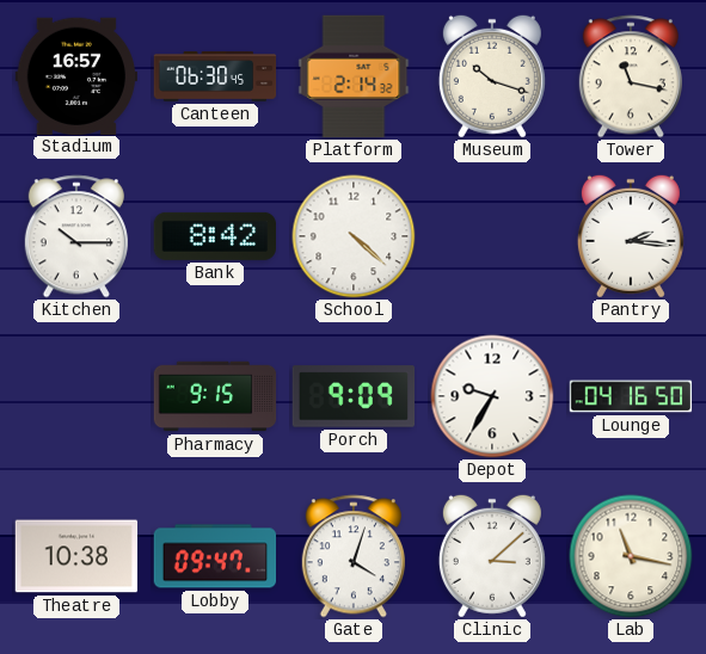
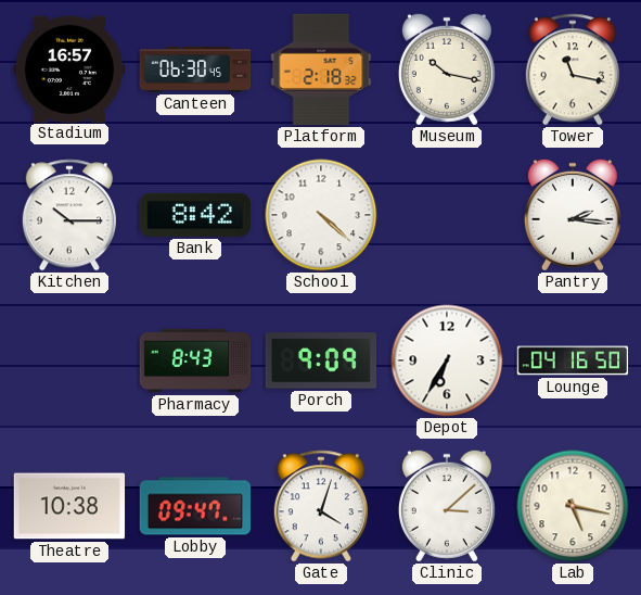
Platform: 2:14 -> 2:18
Museum: 10:18 -> 10:17
Pharmacy: 9:15 -> 8:43
Depot: 9:35 -> 6:35
Lab: 11:17 -> 5:17
